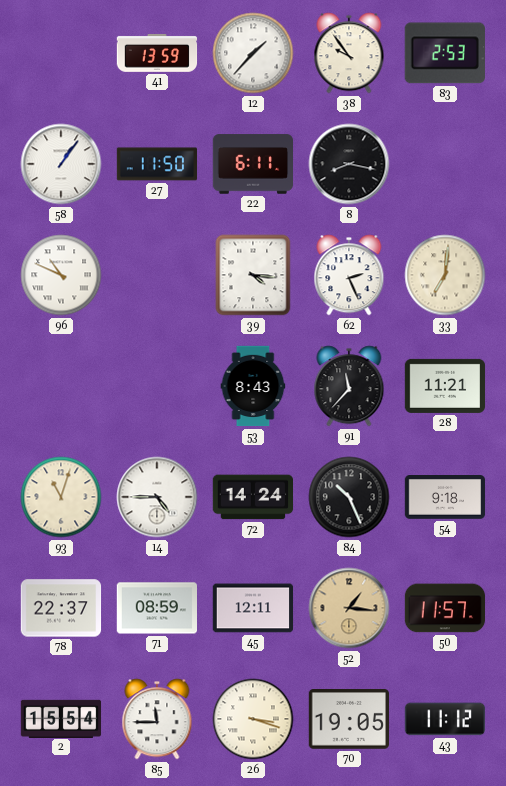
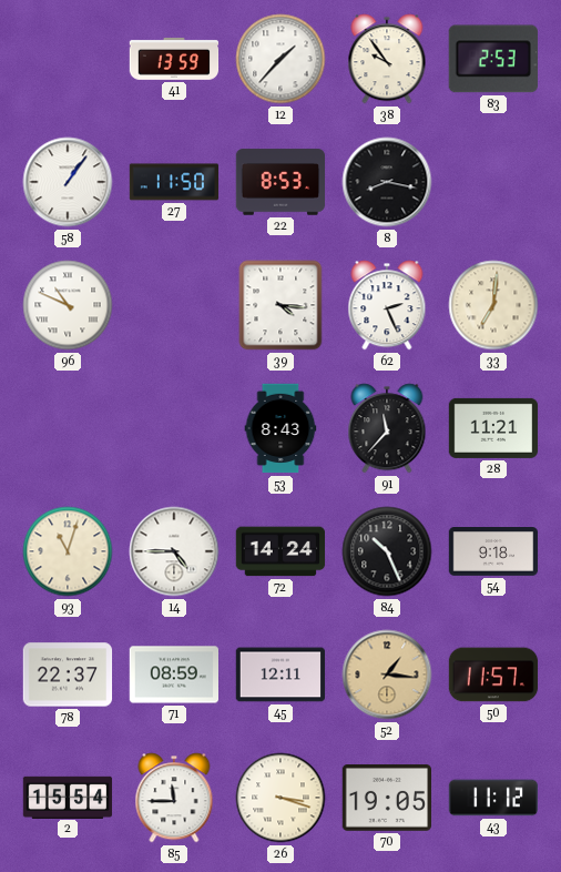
22: 6:11 -> 8:53
